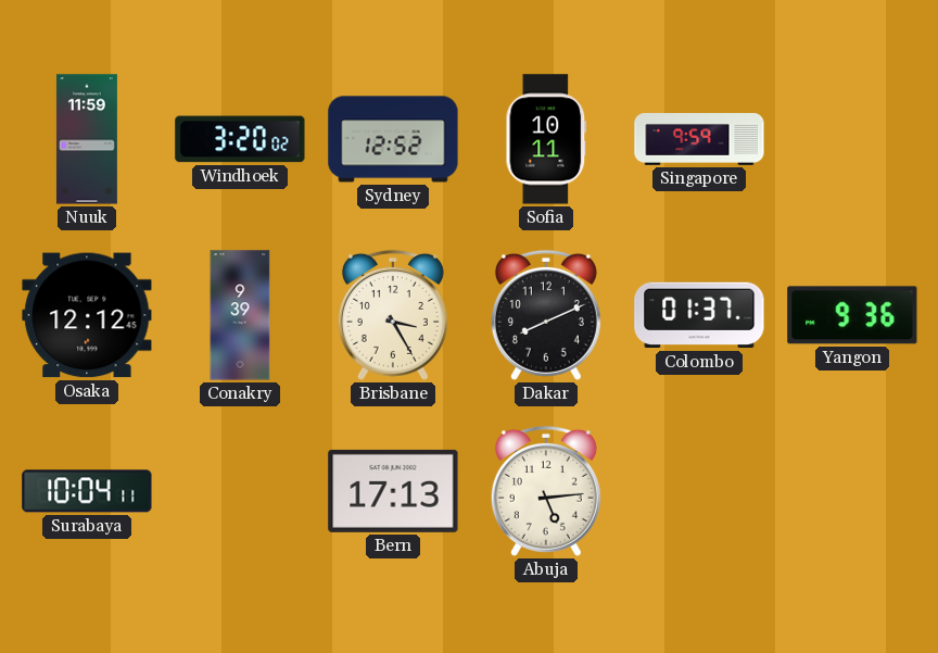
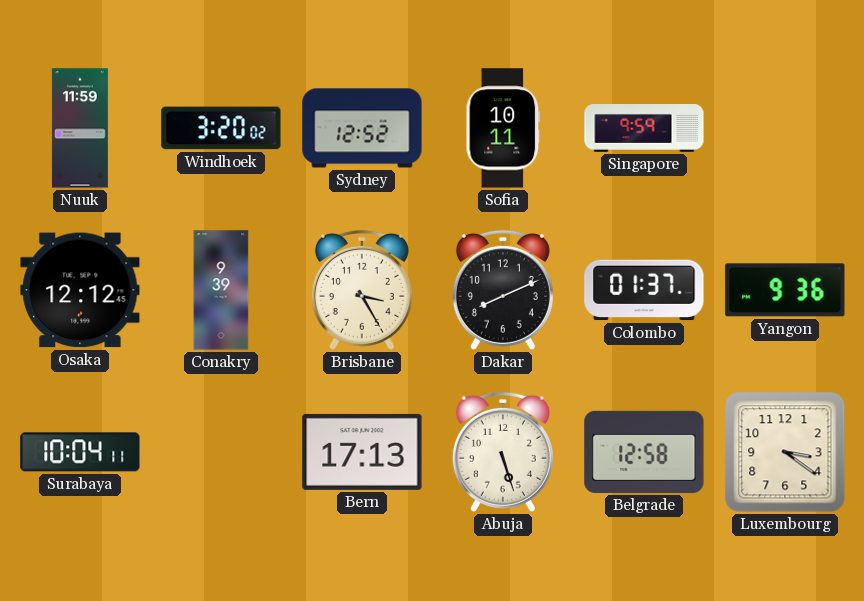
Abuja: 5:14 -> 5:27
Belgrade: none -> 12:58
Luxembourg: none -> 3:21
